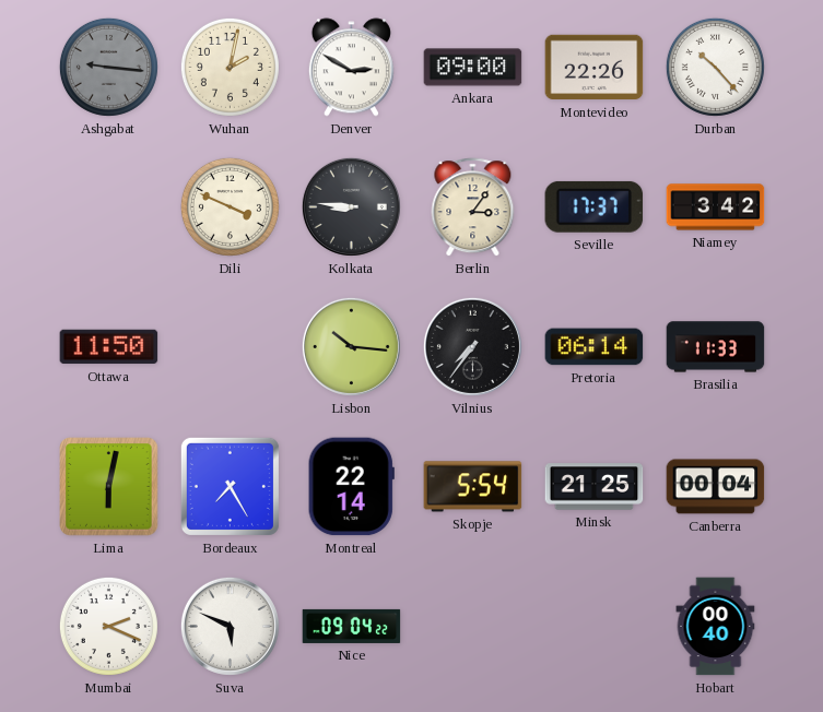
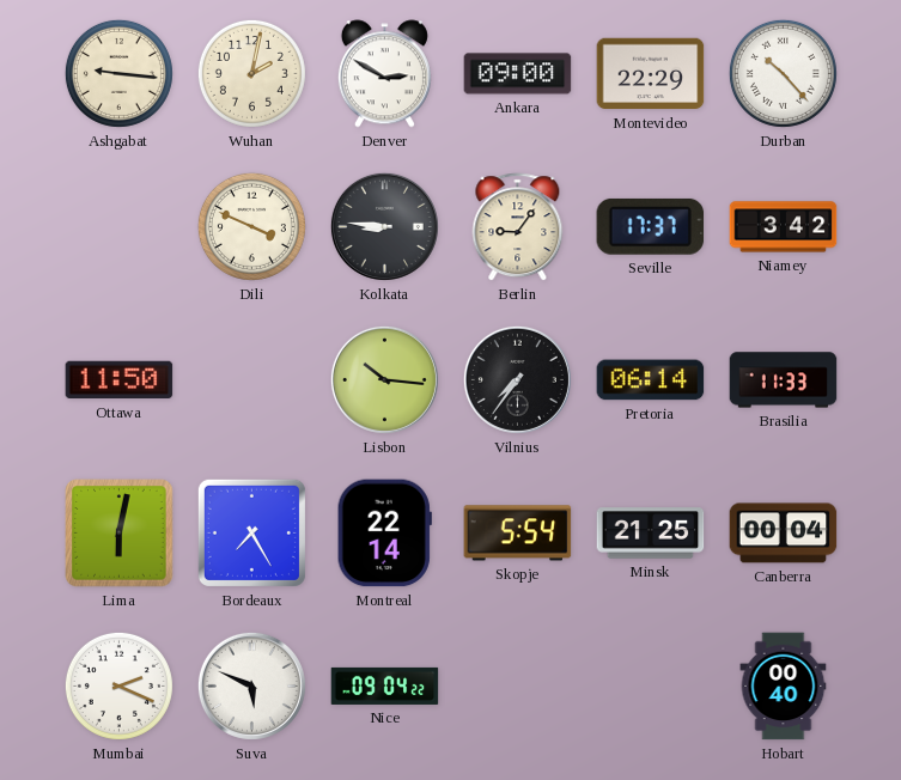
Ashgabat dial: grey -> cream
Montevideo: 22:26 -> 22:29
Berlin: 3:06 -> 9:06
